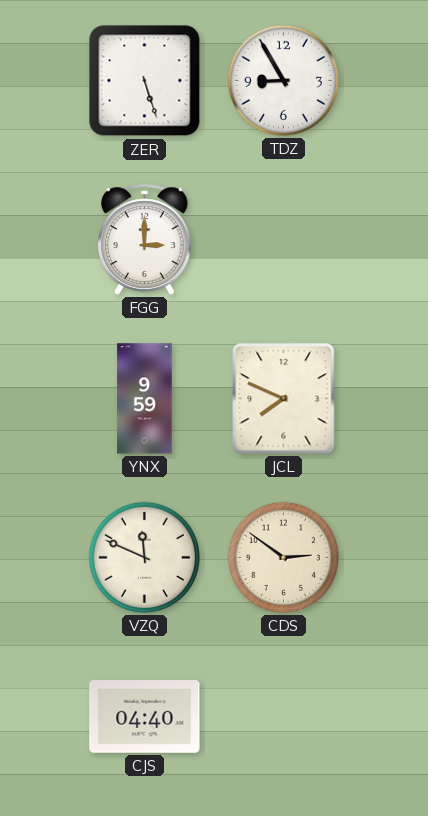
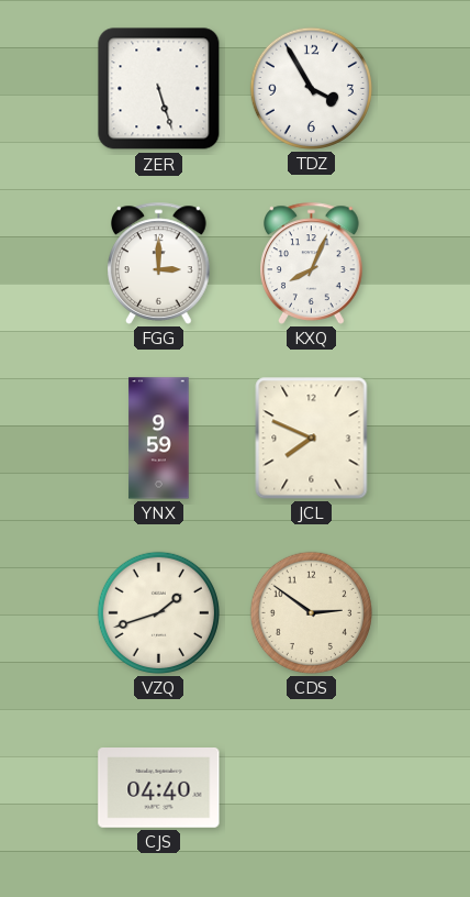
TDZ: 8:55 -> 3:55
KXQ: none -> 8:04
VZQ: 11:49 -> 1:42
